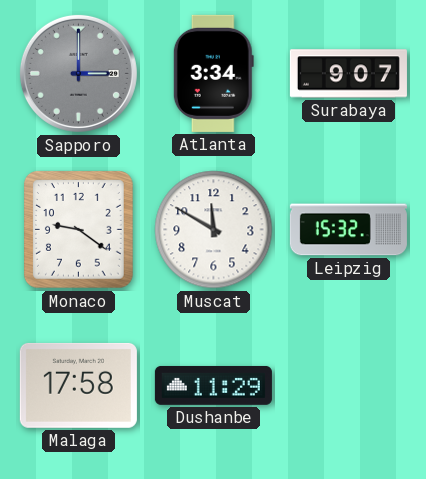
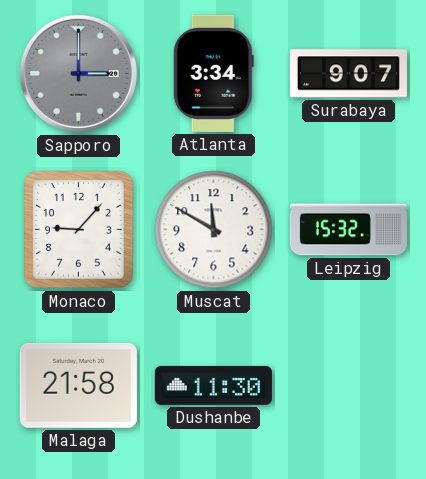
Monaco: 9:21 -> 9:07
Malaga: 17:58 -> 21:58
Dushanbe: 11:29 -> 11:30
